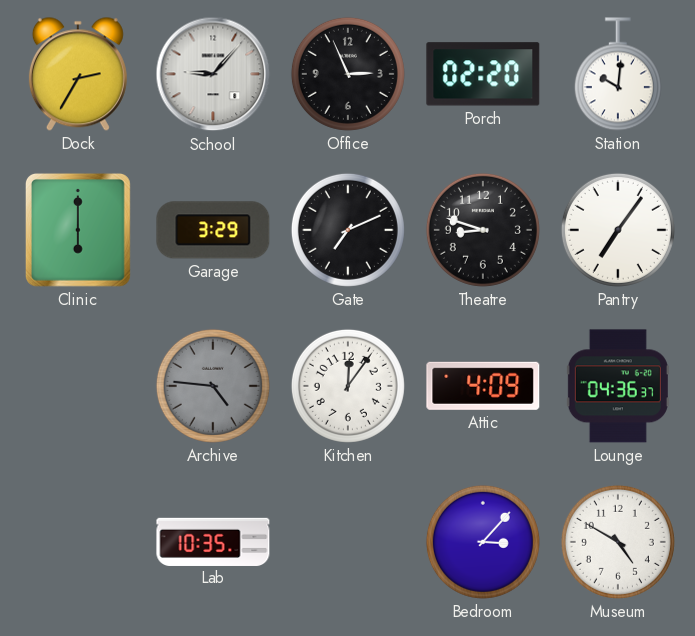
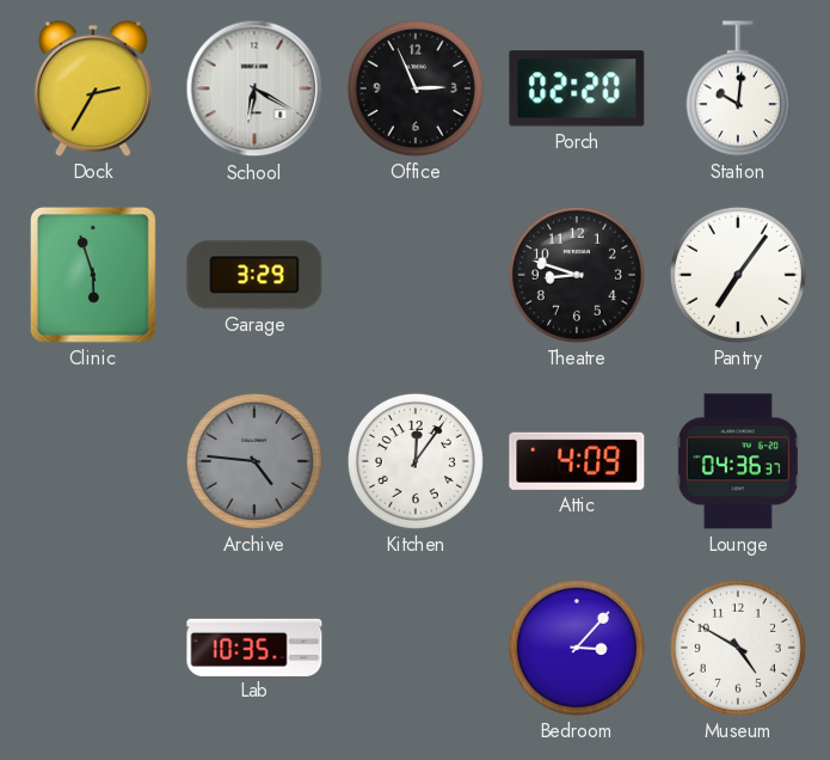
School: 9:07 -> 6:20
Clinic: 6:00 -> 5:57
Gate: 7:11 -> none
